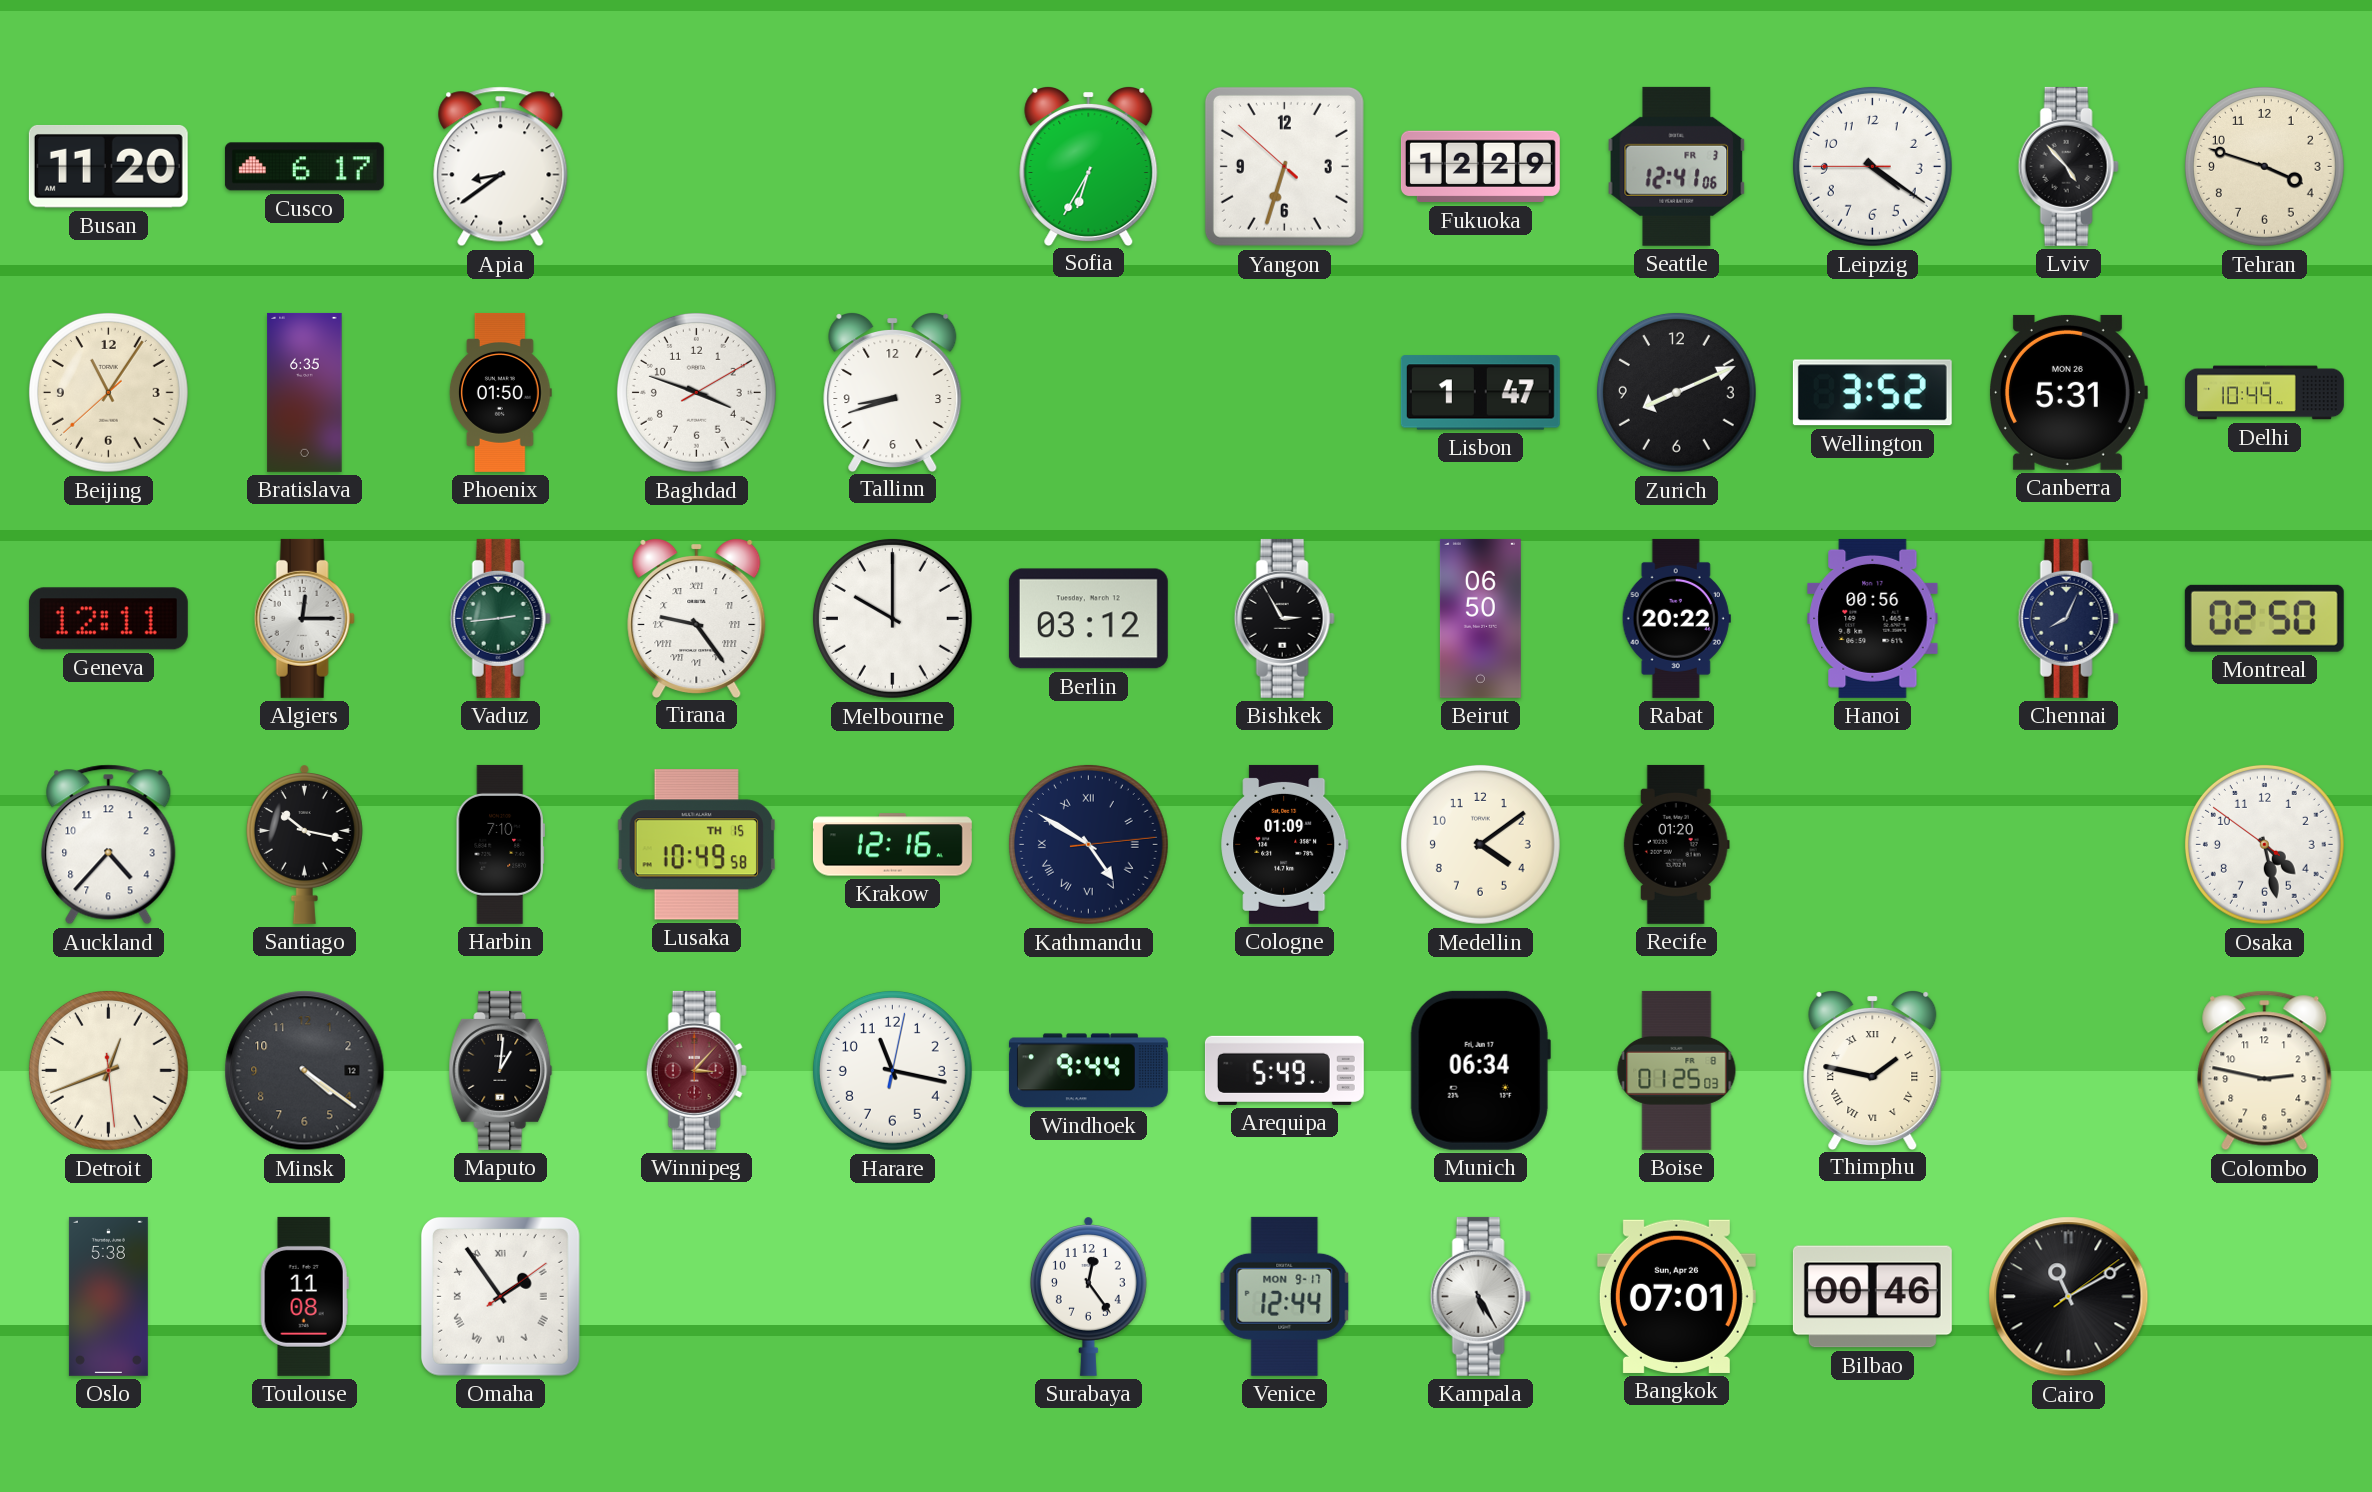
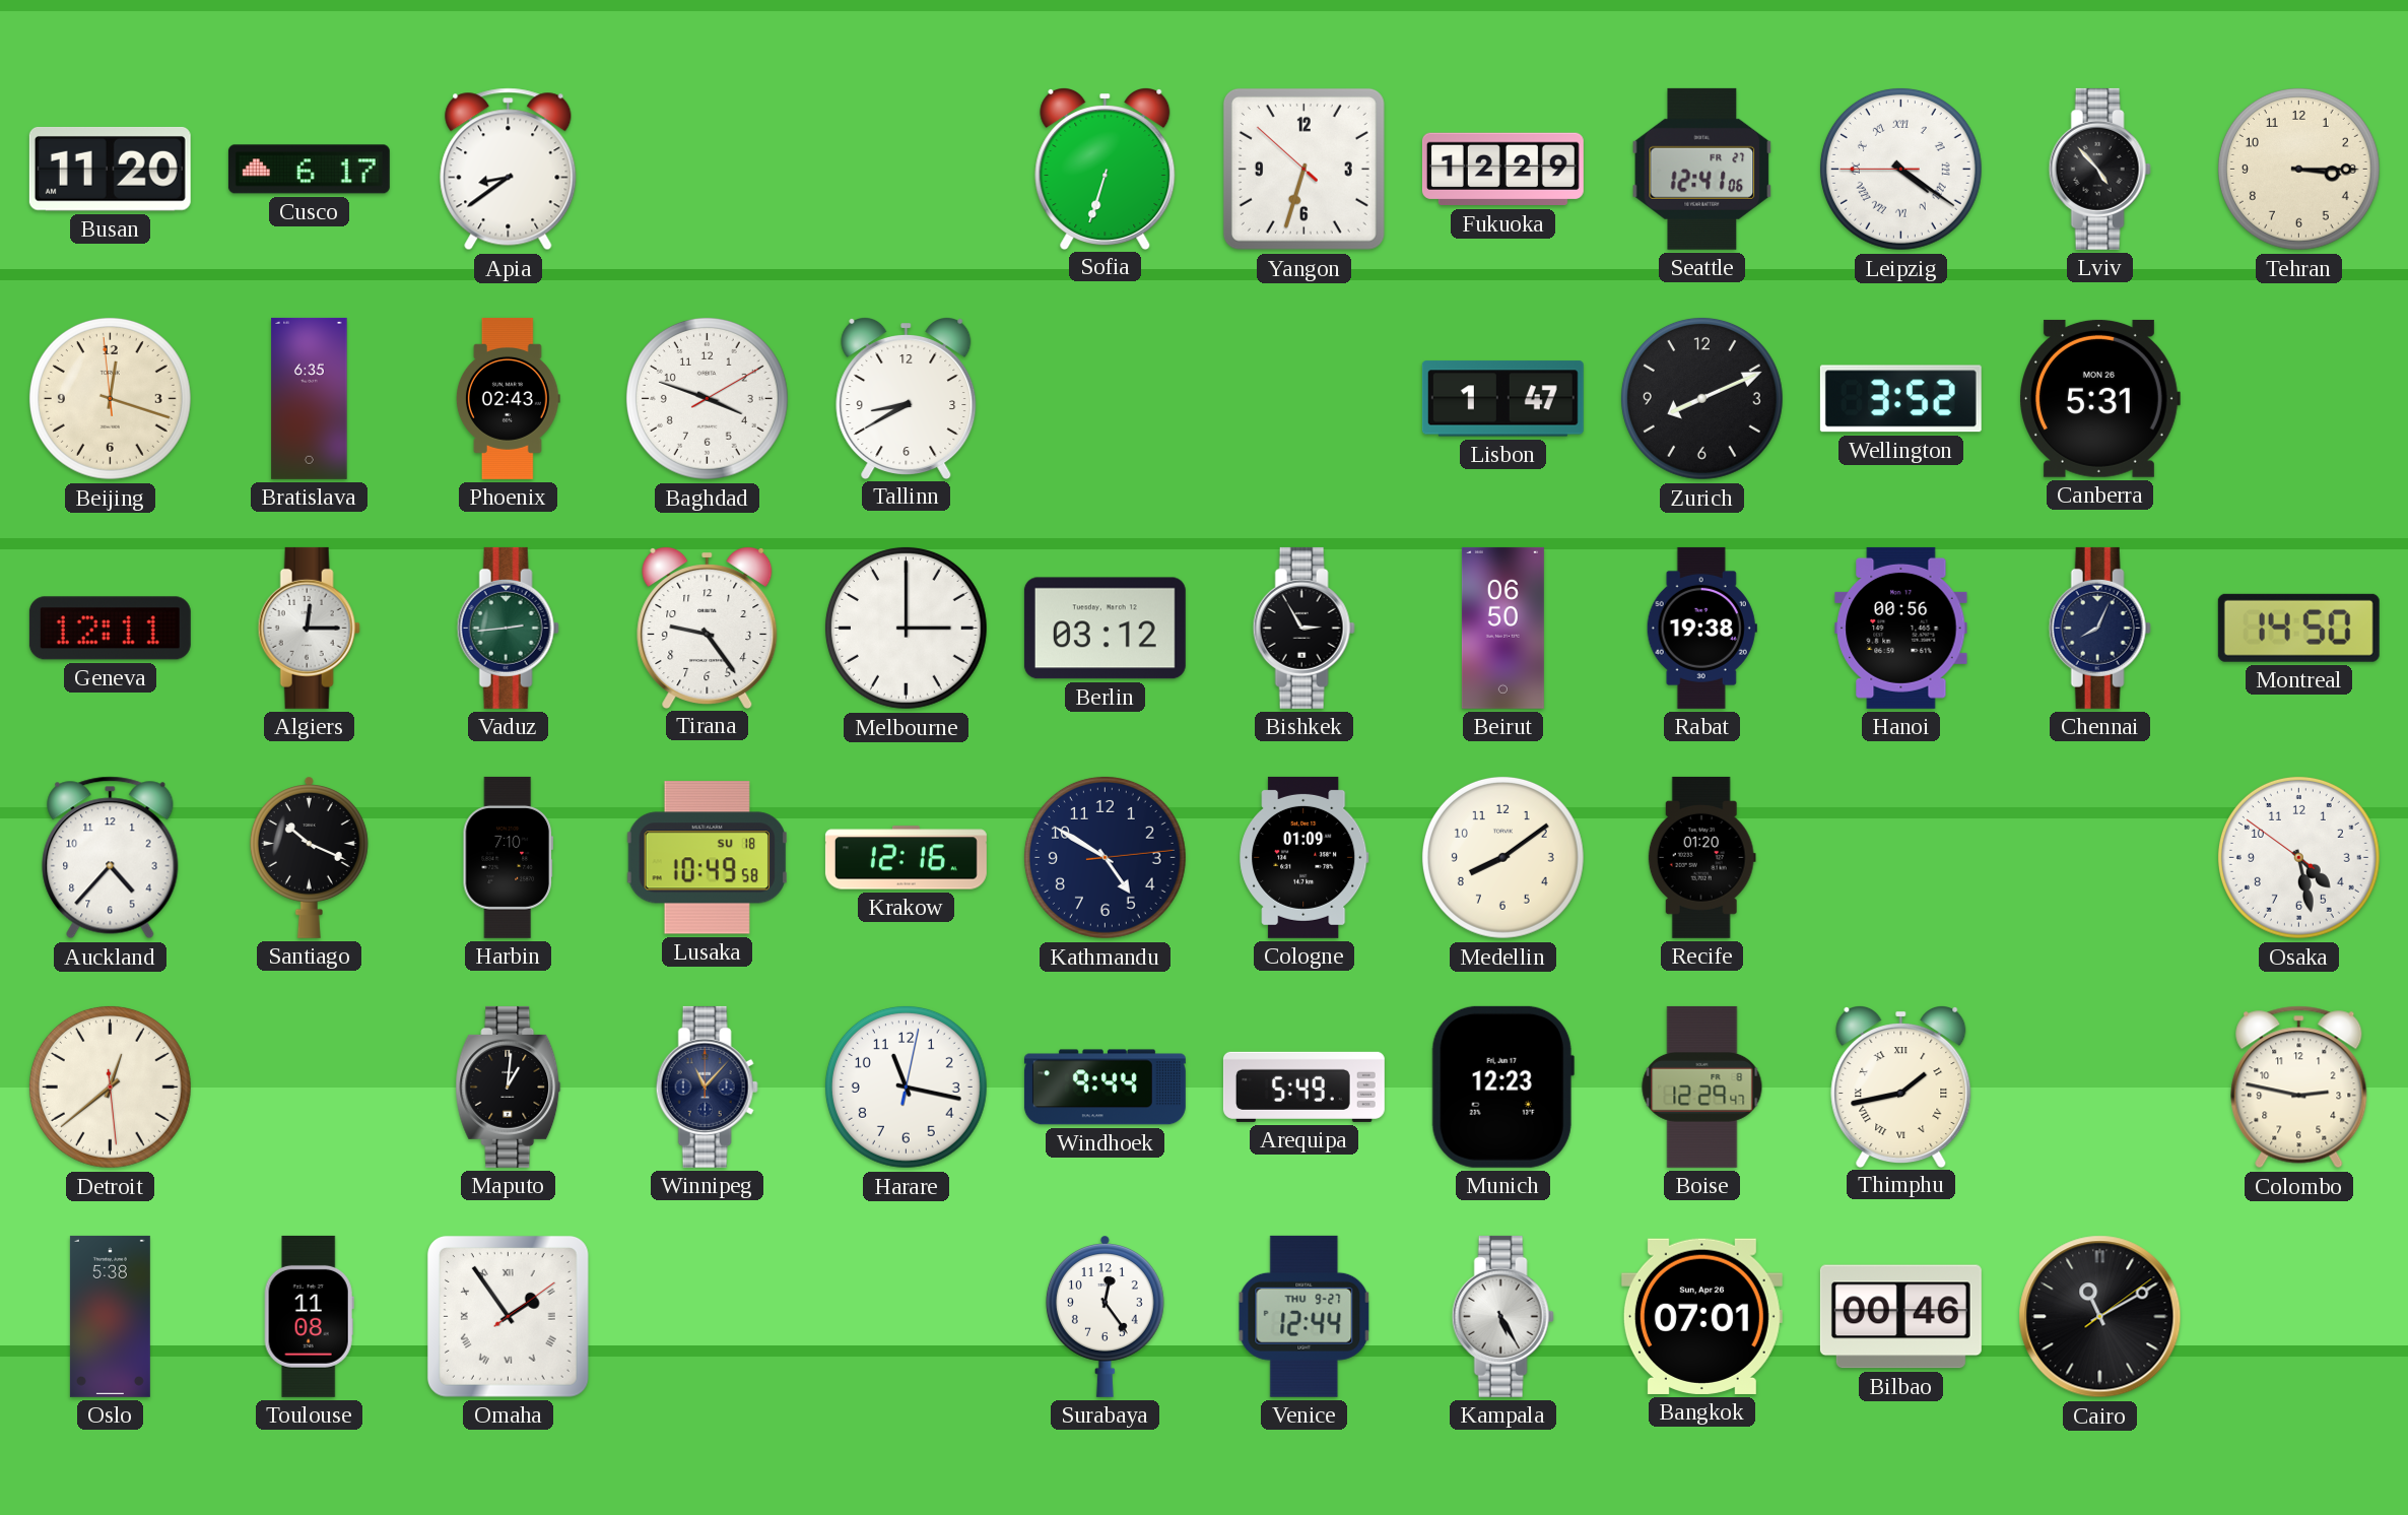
Sofia: 6:35 -> 6:33
Seattle date: FR 3 -> FR 27
Leipzig numerals: Arabic -> Roman
Tehran: 3:48 -> 3:15
Beijing: 11:05 -> 12:17
Phoenix: 01:50 -> 02:43
Tallinn: 8:42 -> 8:40
Delhi: 10:44 -> none
Tirana numerals: Roman -> Arabic
Melbourne: 10:00 -> 3:00
Rabat: 20:22 -> 19:38
Montreal: 02:50 -> 14:50
Santiago: 10:17 -> 10:19
Lusaka date: TH 15 -> SU 18
Kathmandu numerals: Roman -> Arabic
Medellin: 4:09 -> 8:09
Detroit: 12:41 -> 12:38
Minsk: 4:21 -> none
Winnipeg: 3:07 -> 11:07
Winnipeg dial: burgundy -> navy
Munich: 06:34 -> 12:23
Boise: 01:25 -> 12:29
Thimphu: 1:47 -> 1:43
Venice date: MON 9-17 -> THU 9-27
